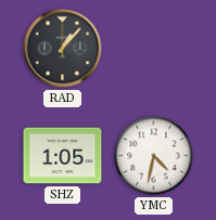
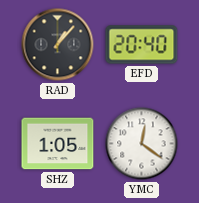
EFD: none -> 20:40
YMC: 4:32 -> 12:21
